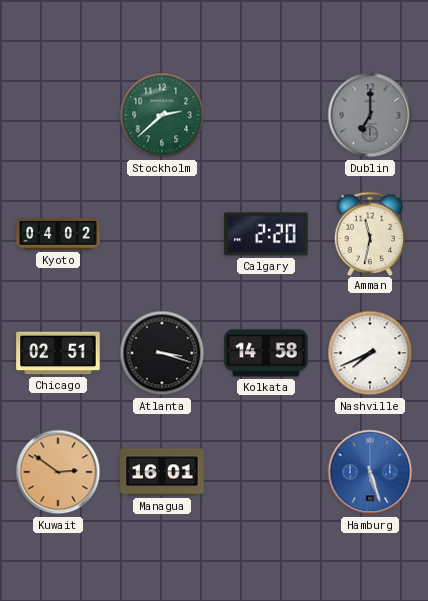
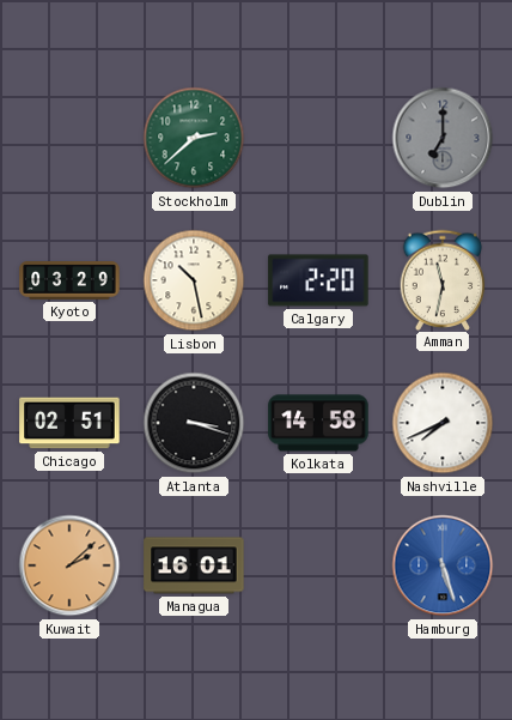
Kyoto: 04:02 -> 03:29
Lisbon: none -> 10:28
Kuwait: 2:51 -> 2:08
